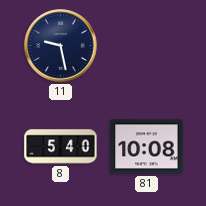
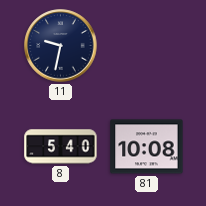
11: 9:28 -> 9:32
